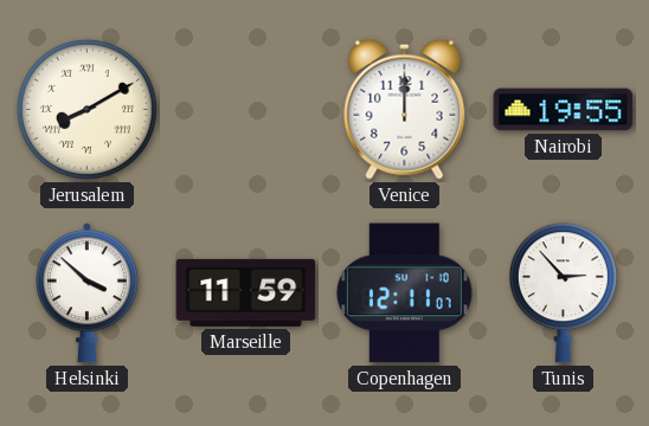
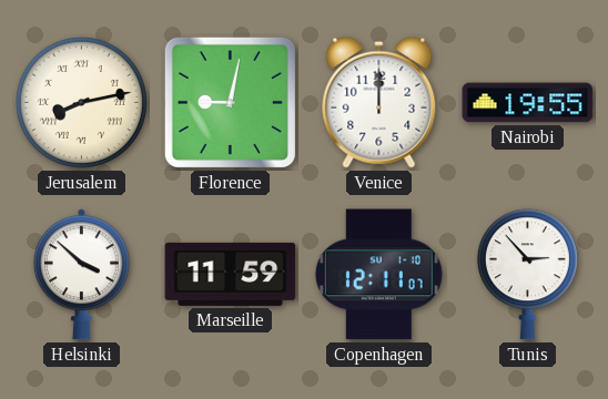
Jerusalem: 8:10 -> 8:13
Florence: none -> 9:02
